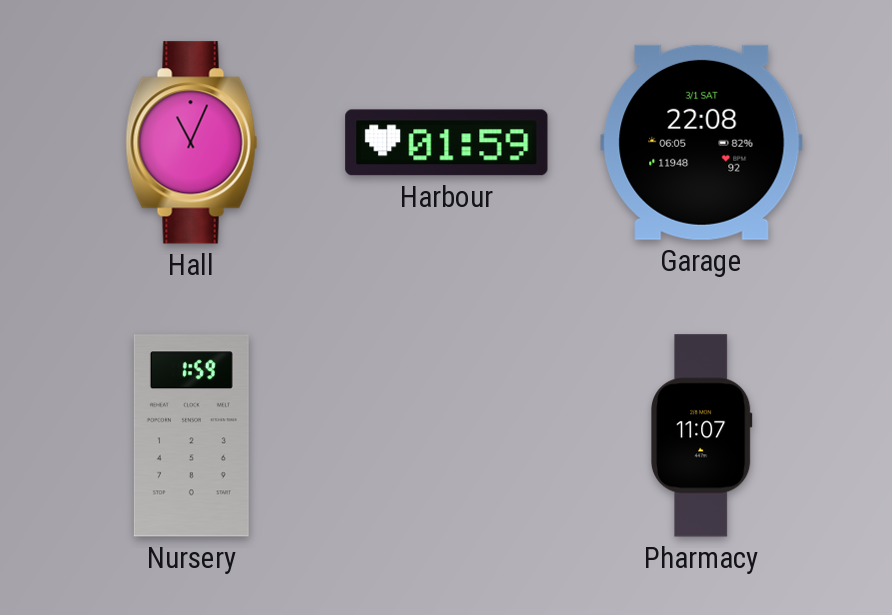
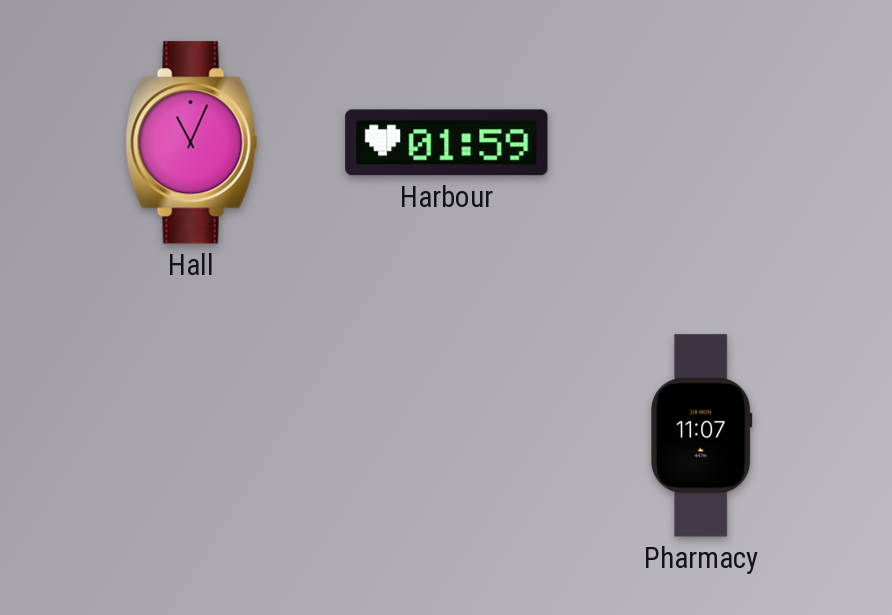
Garage: 22:08 -> none
Nursery: 1:59 -> none
